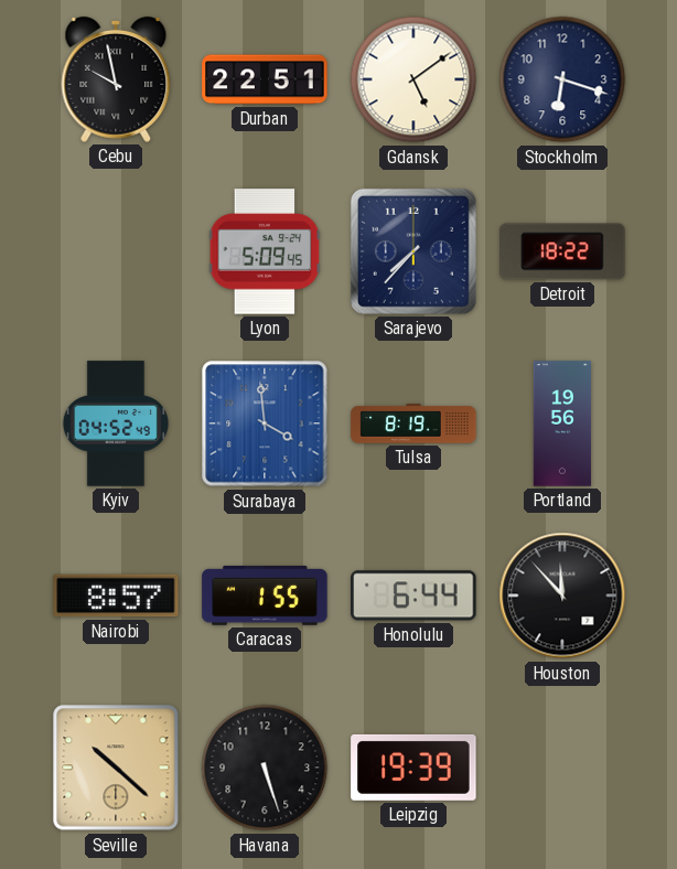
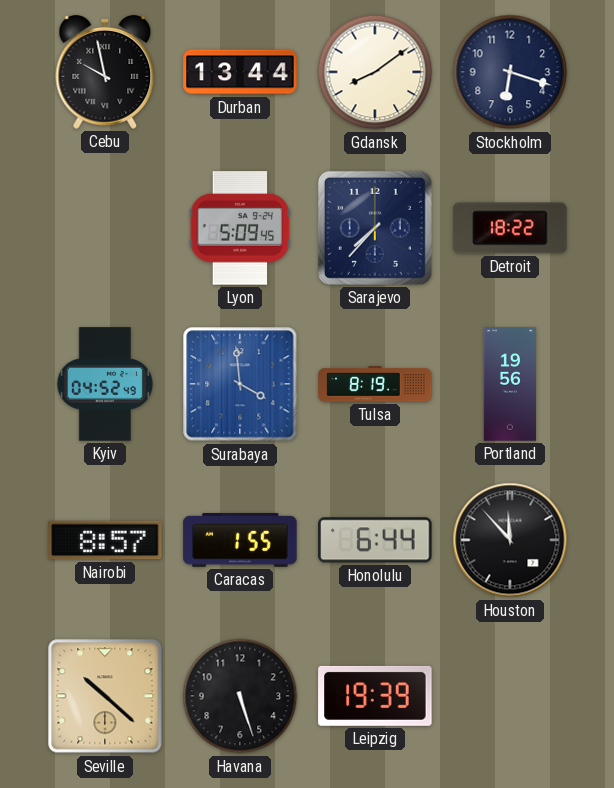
Durban: 22:51 -> 13:44
Gdansk: 5:09 -> 8:09
